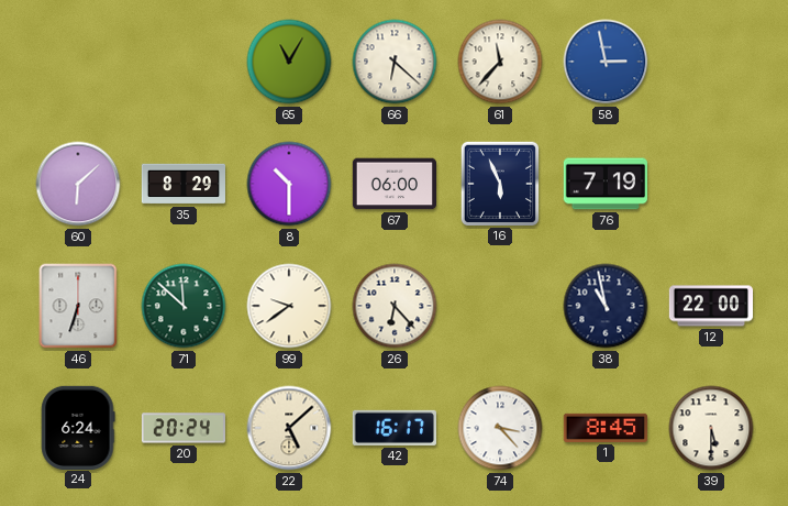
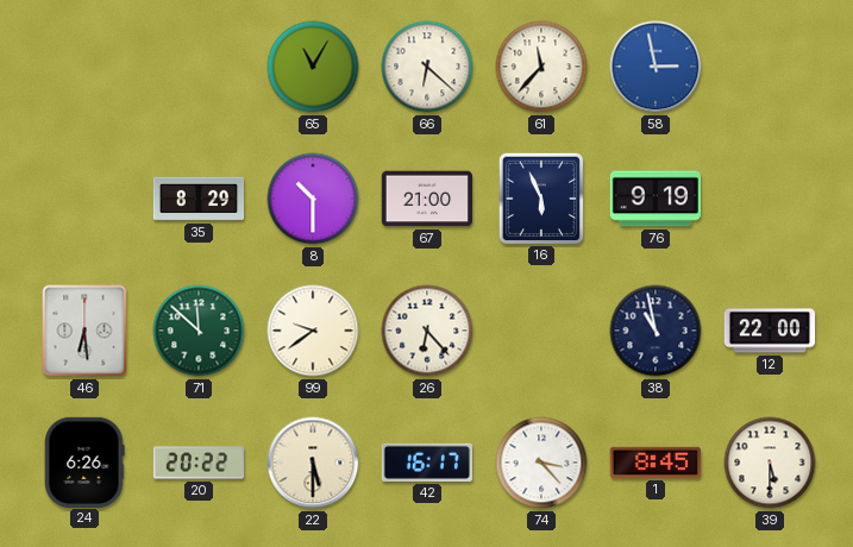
60: 6:08 -> none
67: 06:00 -> 21:00
76: 7:19 -> 9:19
46: 6:33 -> 6:29
24: 6:24 -> 6:26
20: 20:24 -> 20:22
22: 5:08 -> 5:30
